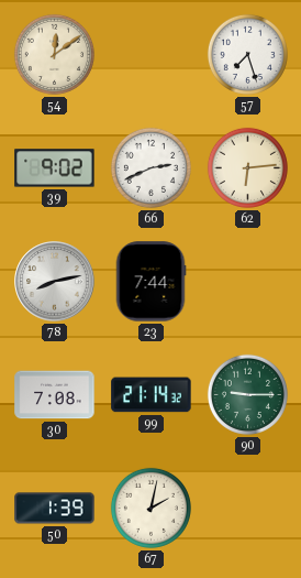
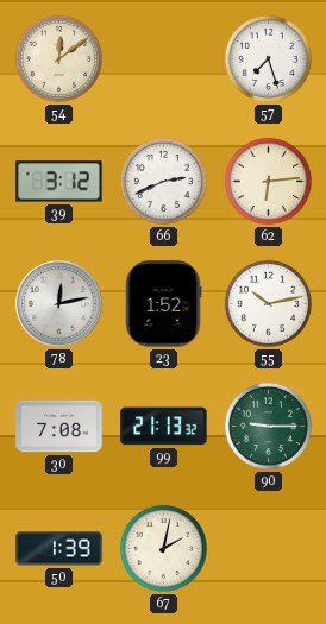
39: 9:02 -> 3:12
78: 8:13 -> 12:13
23: 7:44 -> 1:52
55: none -> 10:13
99: 21:14 -> 21:13
